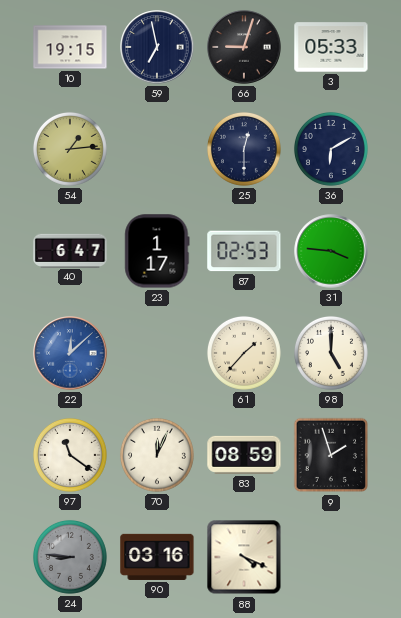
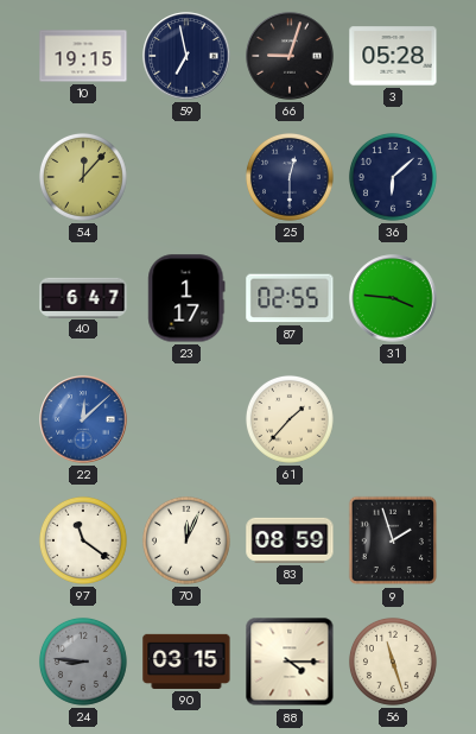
3: 05:33 -> 05:28
54: 1:14 -> 12:07
36: 6:10 -> 6:08
87: 02:53 -> 02:55
98: 5:00 -> none
90: 03:16 -> 03:15
88: 4:19 -> 4:15
56: none -> 11:27
